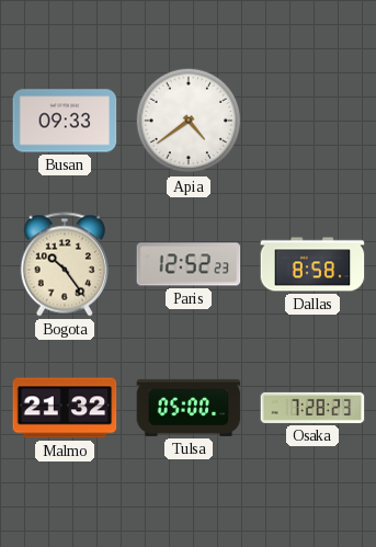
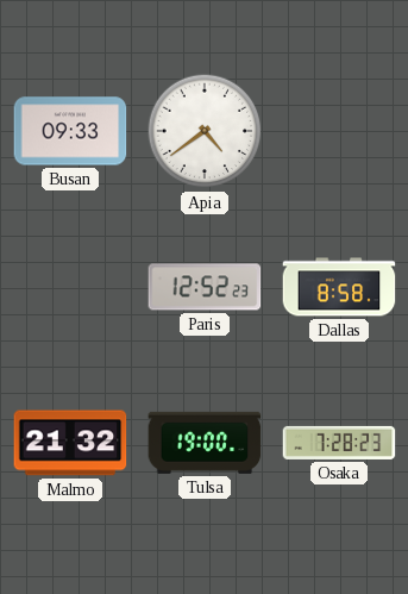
Bogota: 10:24 -> none
Tulsa: 05:00 -> 19:00
